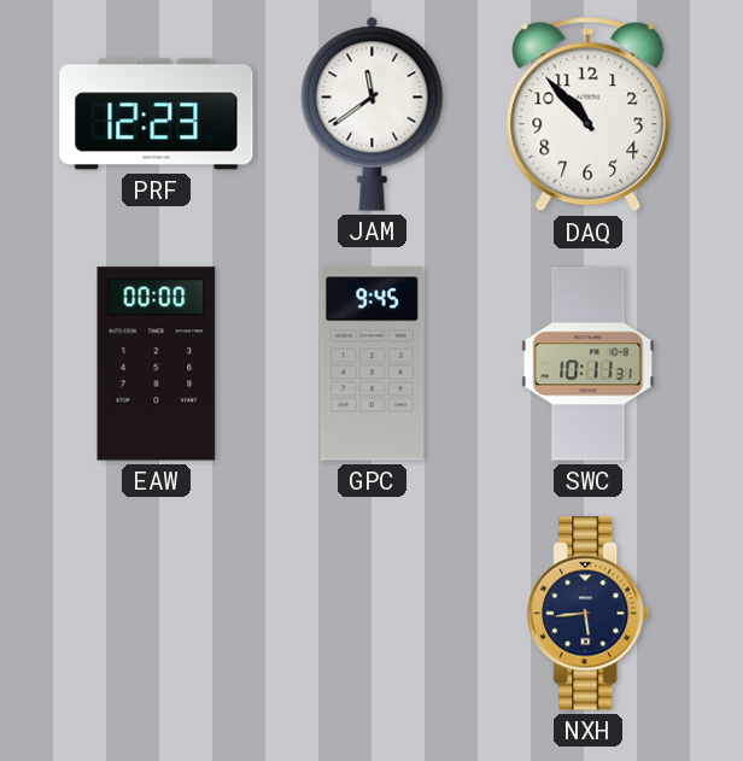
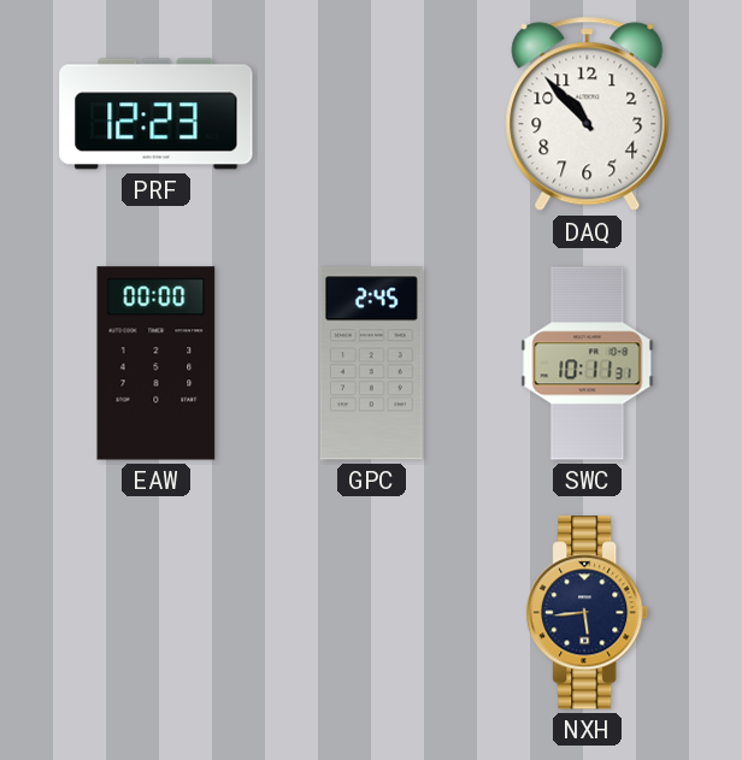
JAM: 11:39 -> none
GPC: 9:45 -> 2:45
